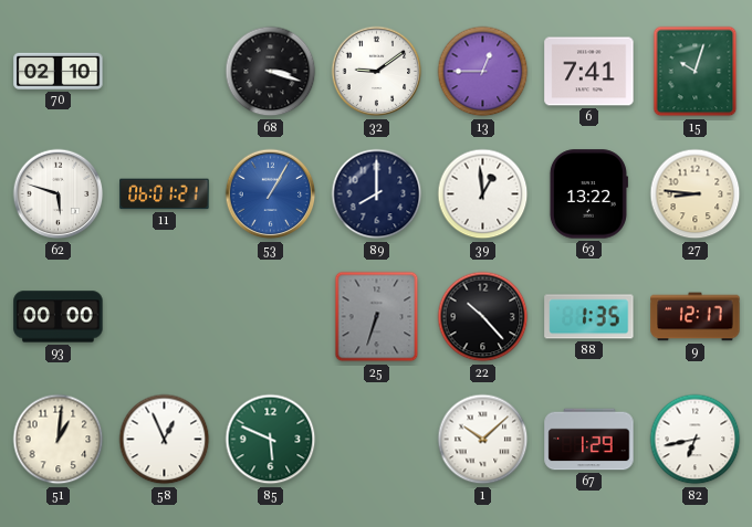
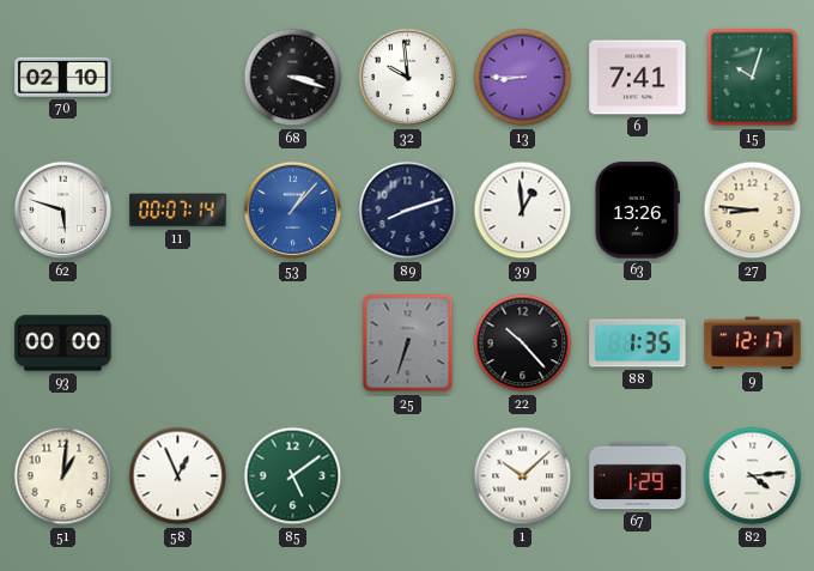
32: 9:09 -> 9:59
13: 12:45 -> 8:45
11: 06:01 -> 00:07
53: 1:05 -> 1:07
89: 8:00 -> 8:12
63: 13:22 -> 13:26
85: 5:49 -> 5:09
82: 6:43 -> 4:14
